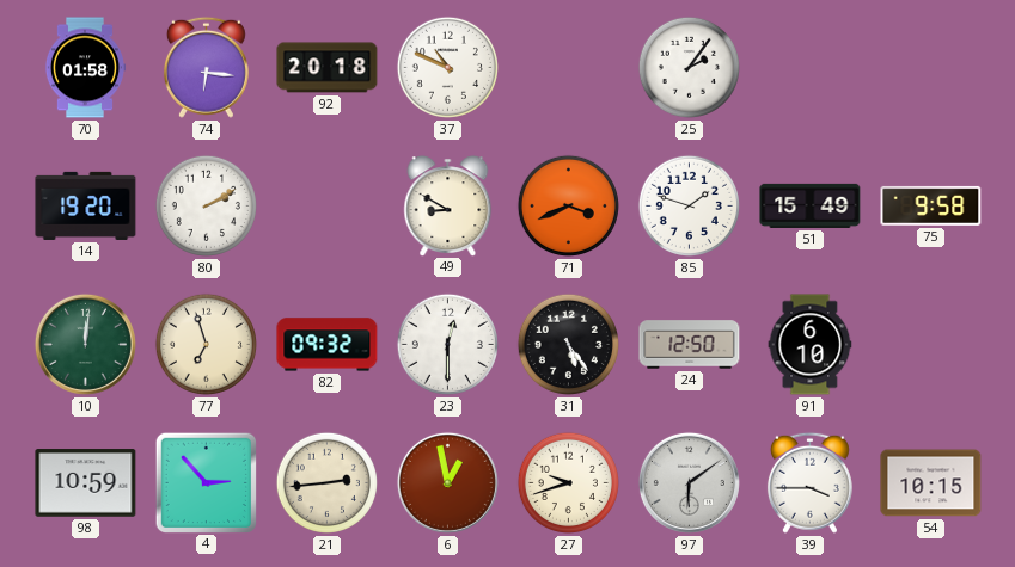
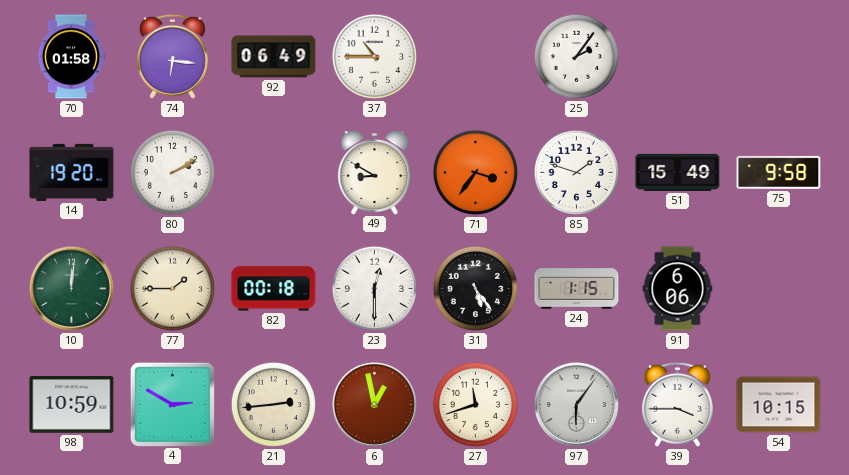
92: 20:18 -> 06:49
37: 10:49 -> 10:45
71: 3:41 -> 3:36
77: 6:57 -> 1:45
82: 09:32 -> 00:18
24: 12:50 -> 1:15
91: 6:10 -> 6:06
4: 2:53 -> 2:50
27: 9:42 -> 11:42
97: 6:09 -> 6:06
